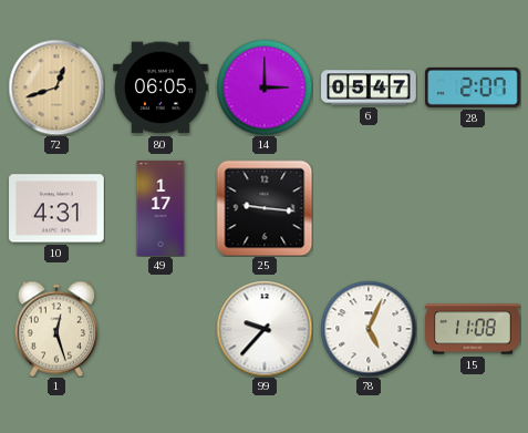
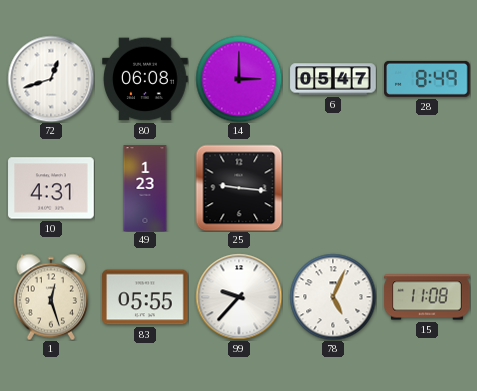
72 dial: champagne -> white
80: 06:05 -> 06:08
28: 2:07 -> 8:49
49: 1:17 -> 1:23
83: none -> 05:55
